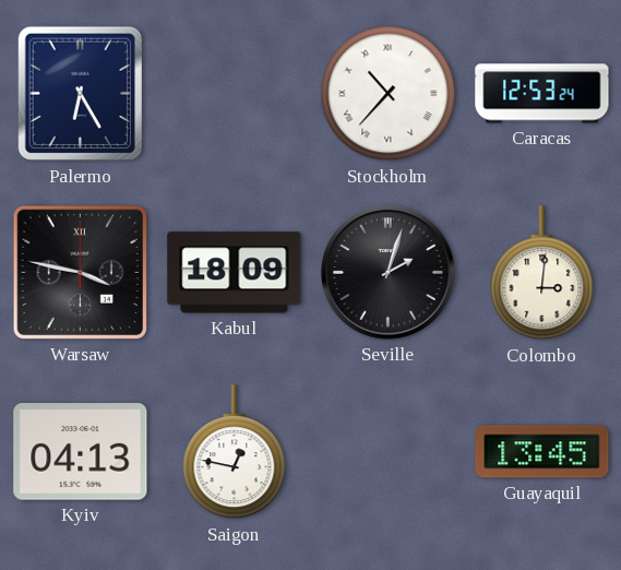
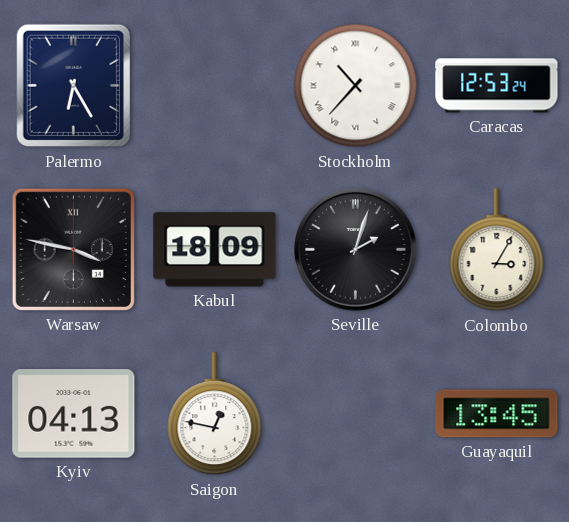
Colombo: 3:01 -> 3:05
